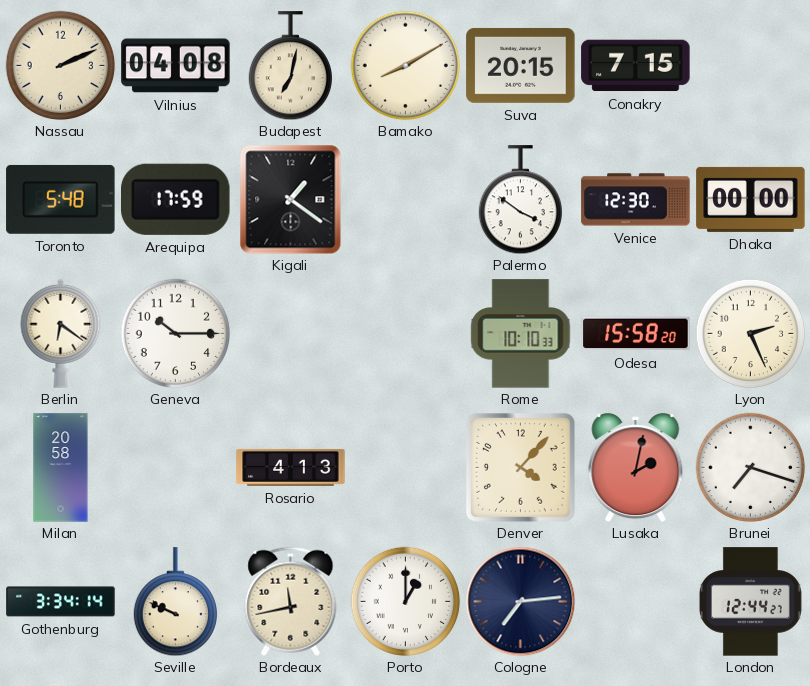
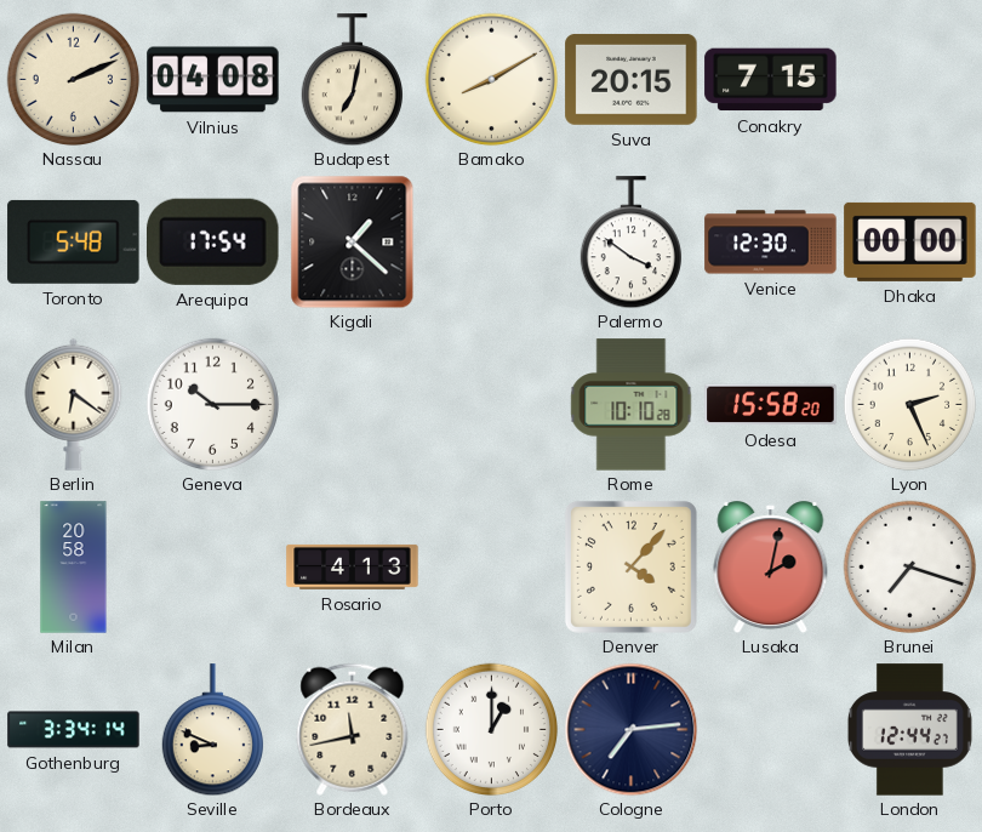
Arequipa: 17:59 -> 17:54
Kigali: 1:21 -> 1:22
Rome: 10:10:33 -> 10:10:28
Seville: 9:49 -> 8:49
